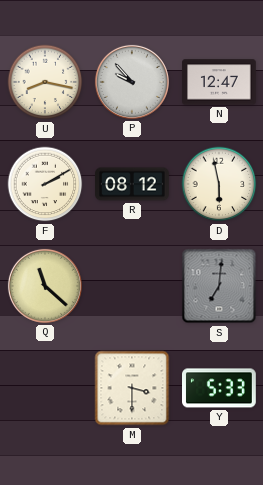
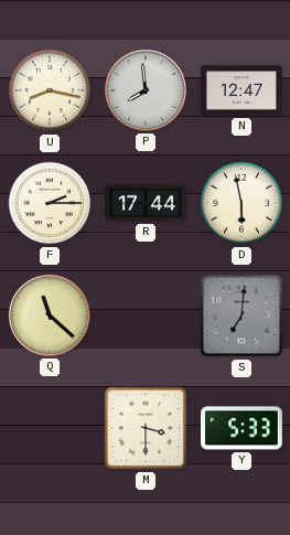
P: 9:53 -> 7:59
F: 2:10 -> 2:15
R: 08:12 -> 17:44
